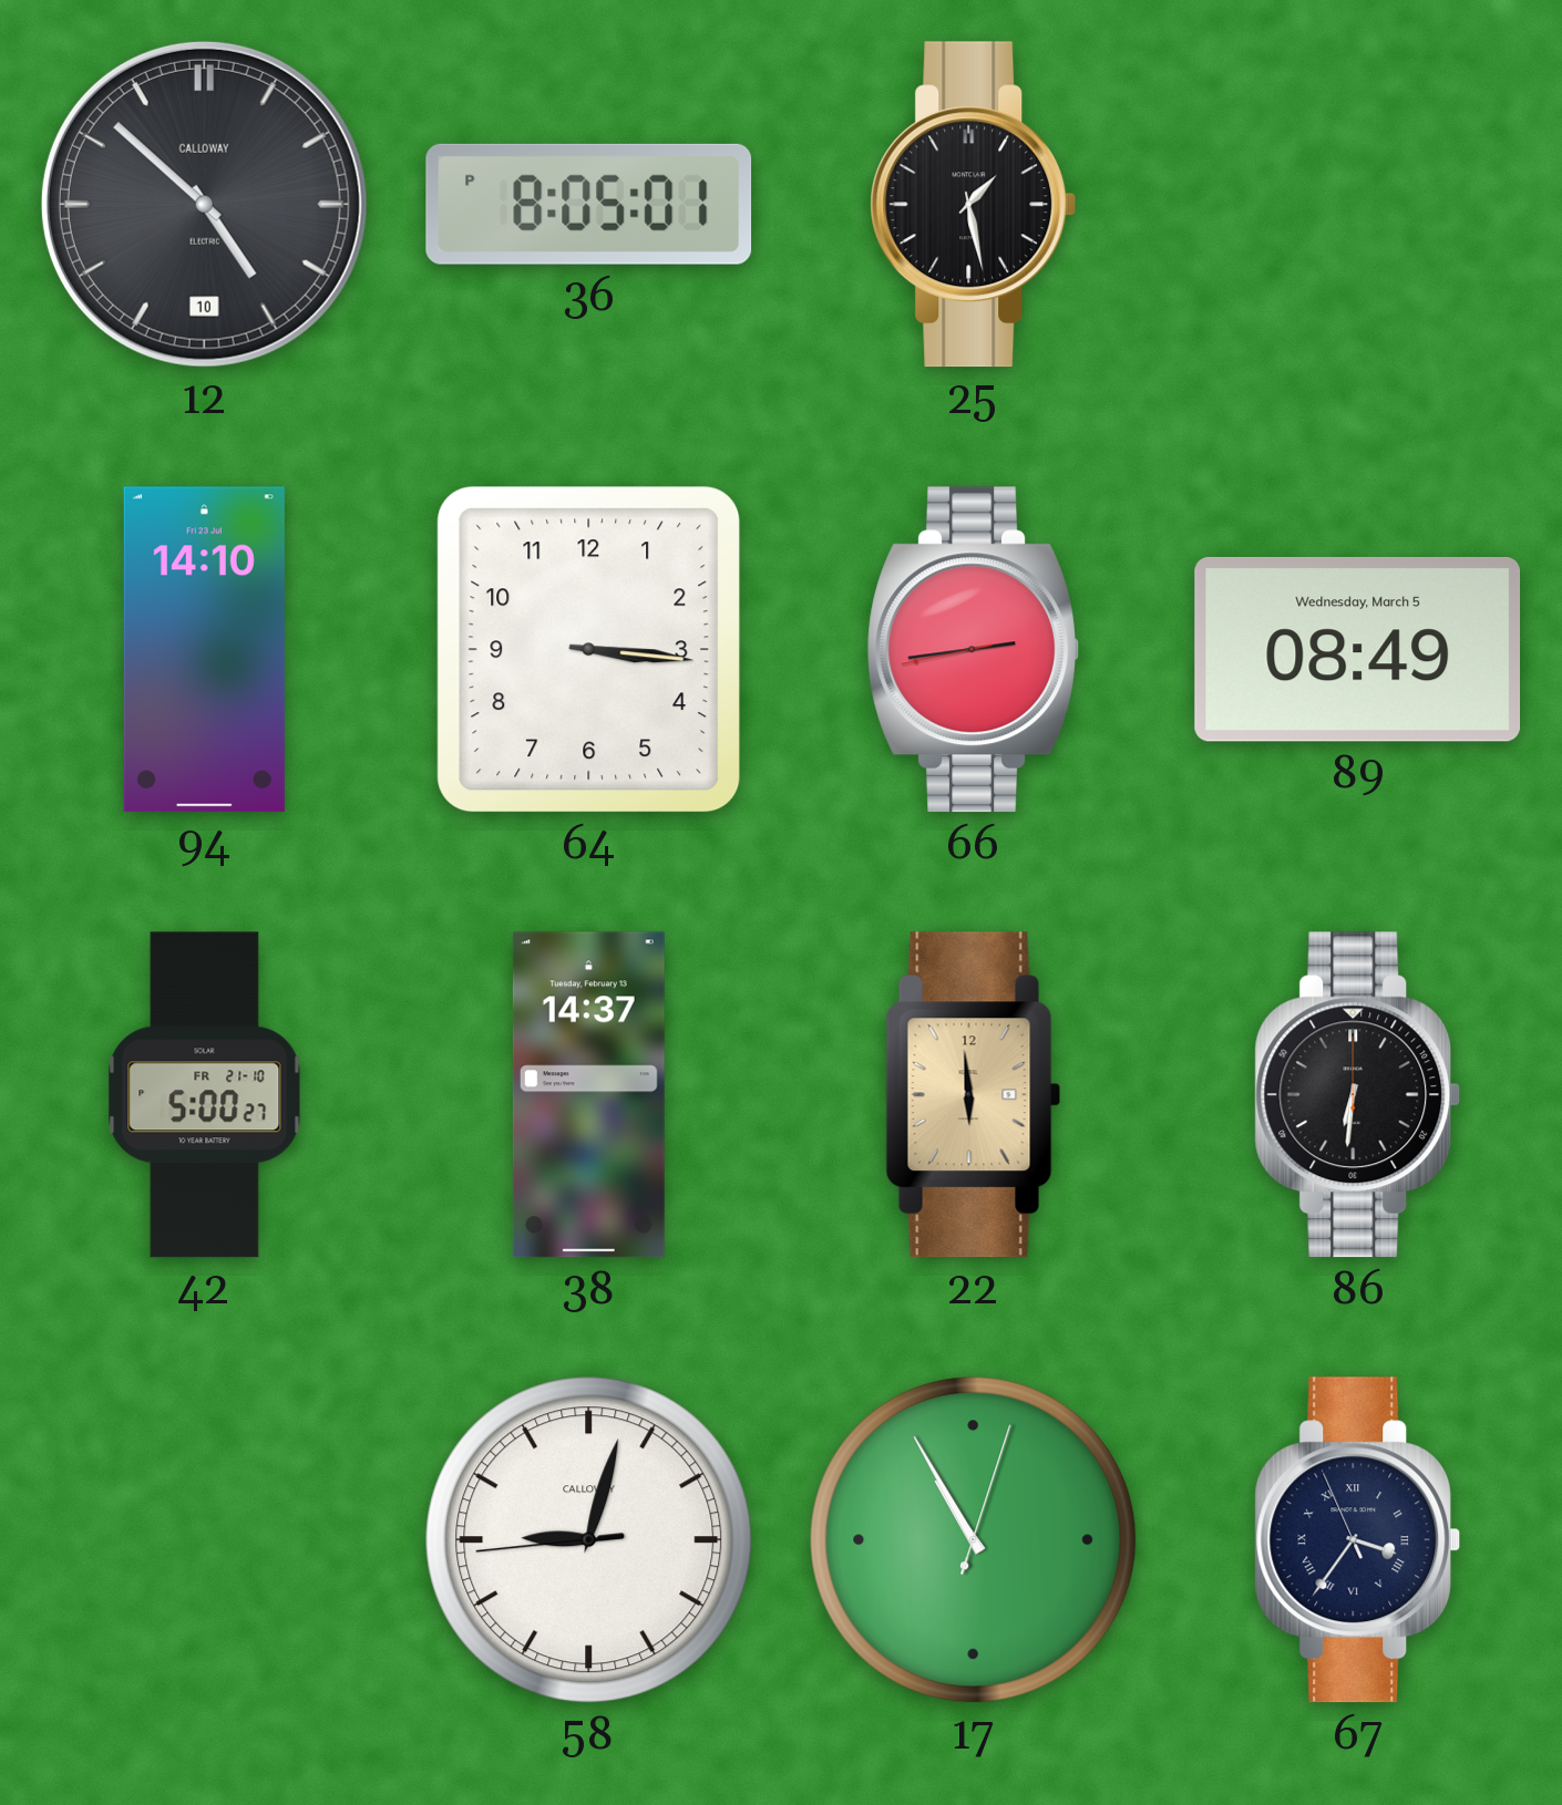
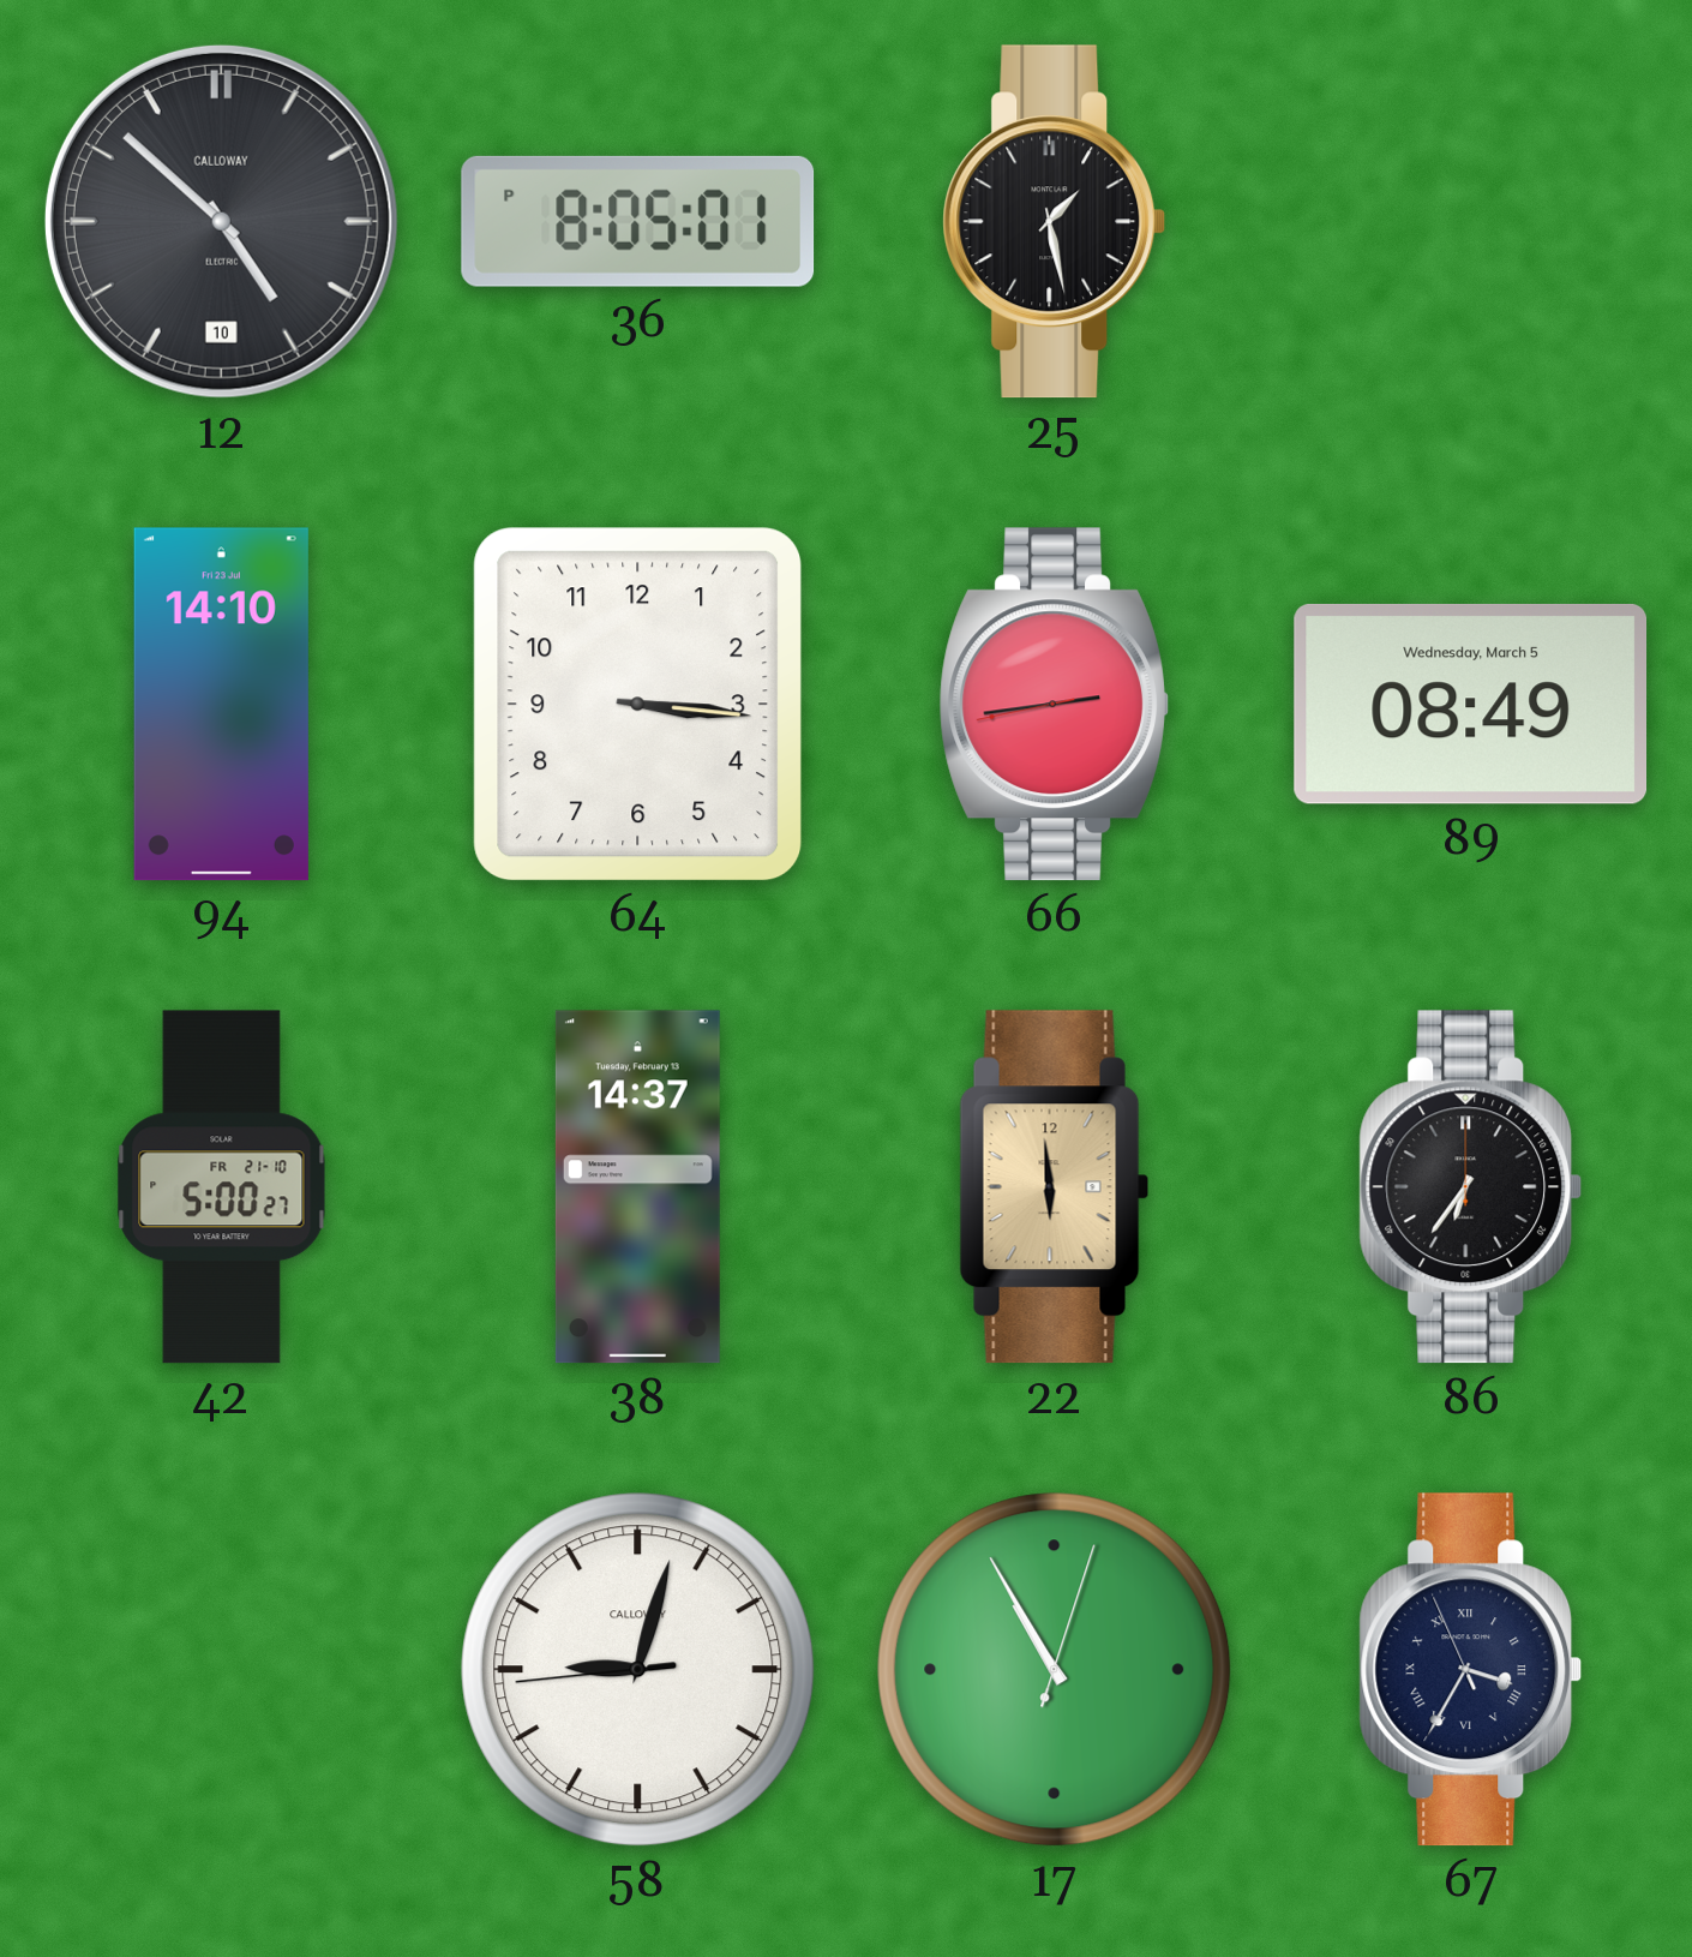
86: 6:31 -> 6:36
67: 3:35 -> 3:34
